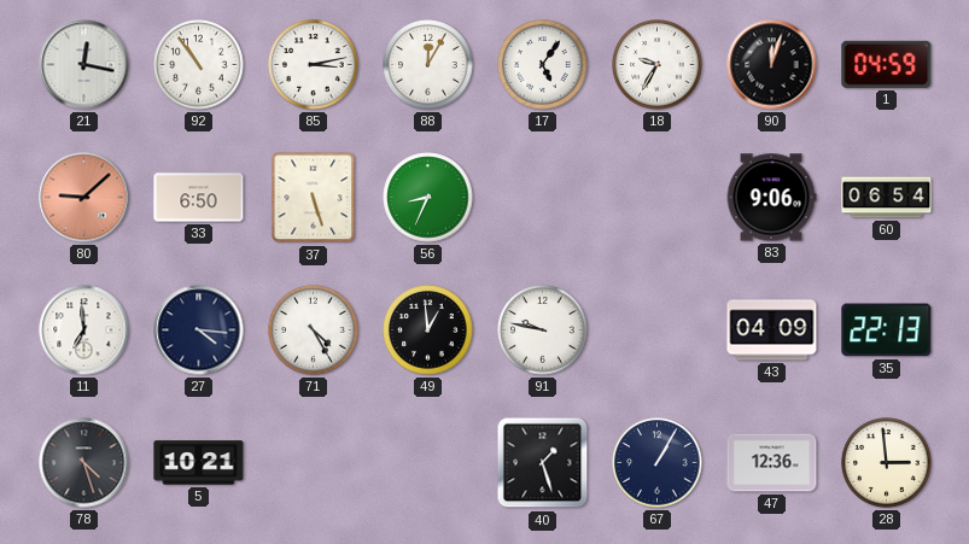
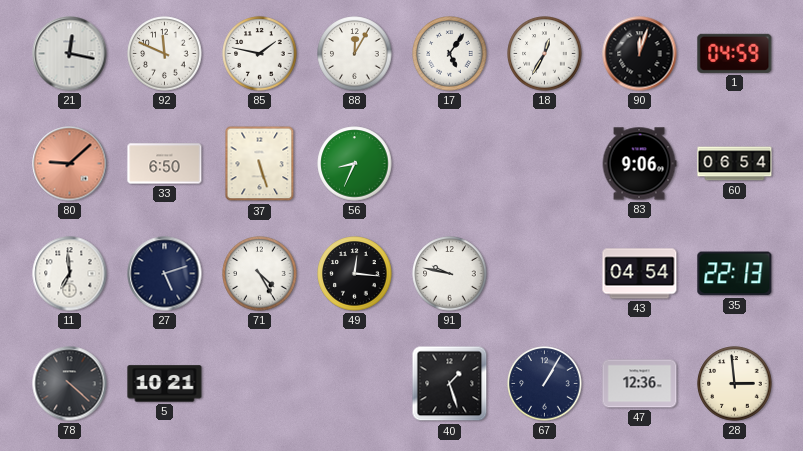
92: 10:54 -> 11:49
85: 3:13 -> 1:47
18: 9:35 -> 12:35
27: 4:16 -> 5:12
49: 12:59 -> 12:16
43: 04:09 -> 04:54
78: 4:27 -> 4:22
